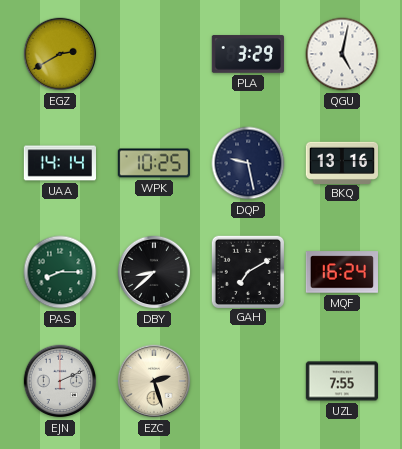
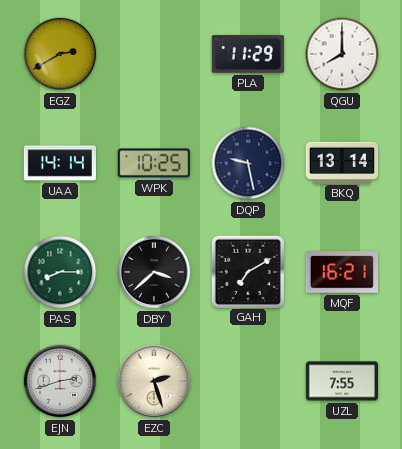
PLA: 3:29 -> 11:29
QGU: 5:02 -> 8:00
BKQ: 13:16 -> 13:14
DBY: 8:38 -> 3:38
MQF: 16:24 -> 16:21
EJN: 2:11 -> 2:42
